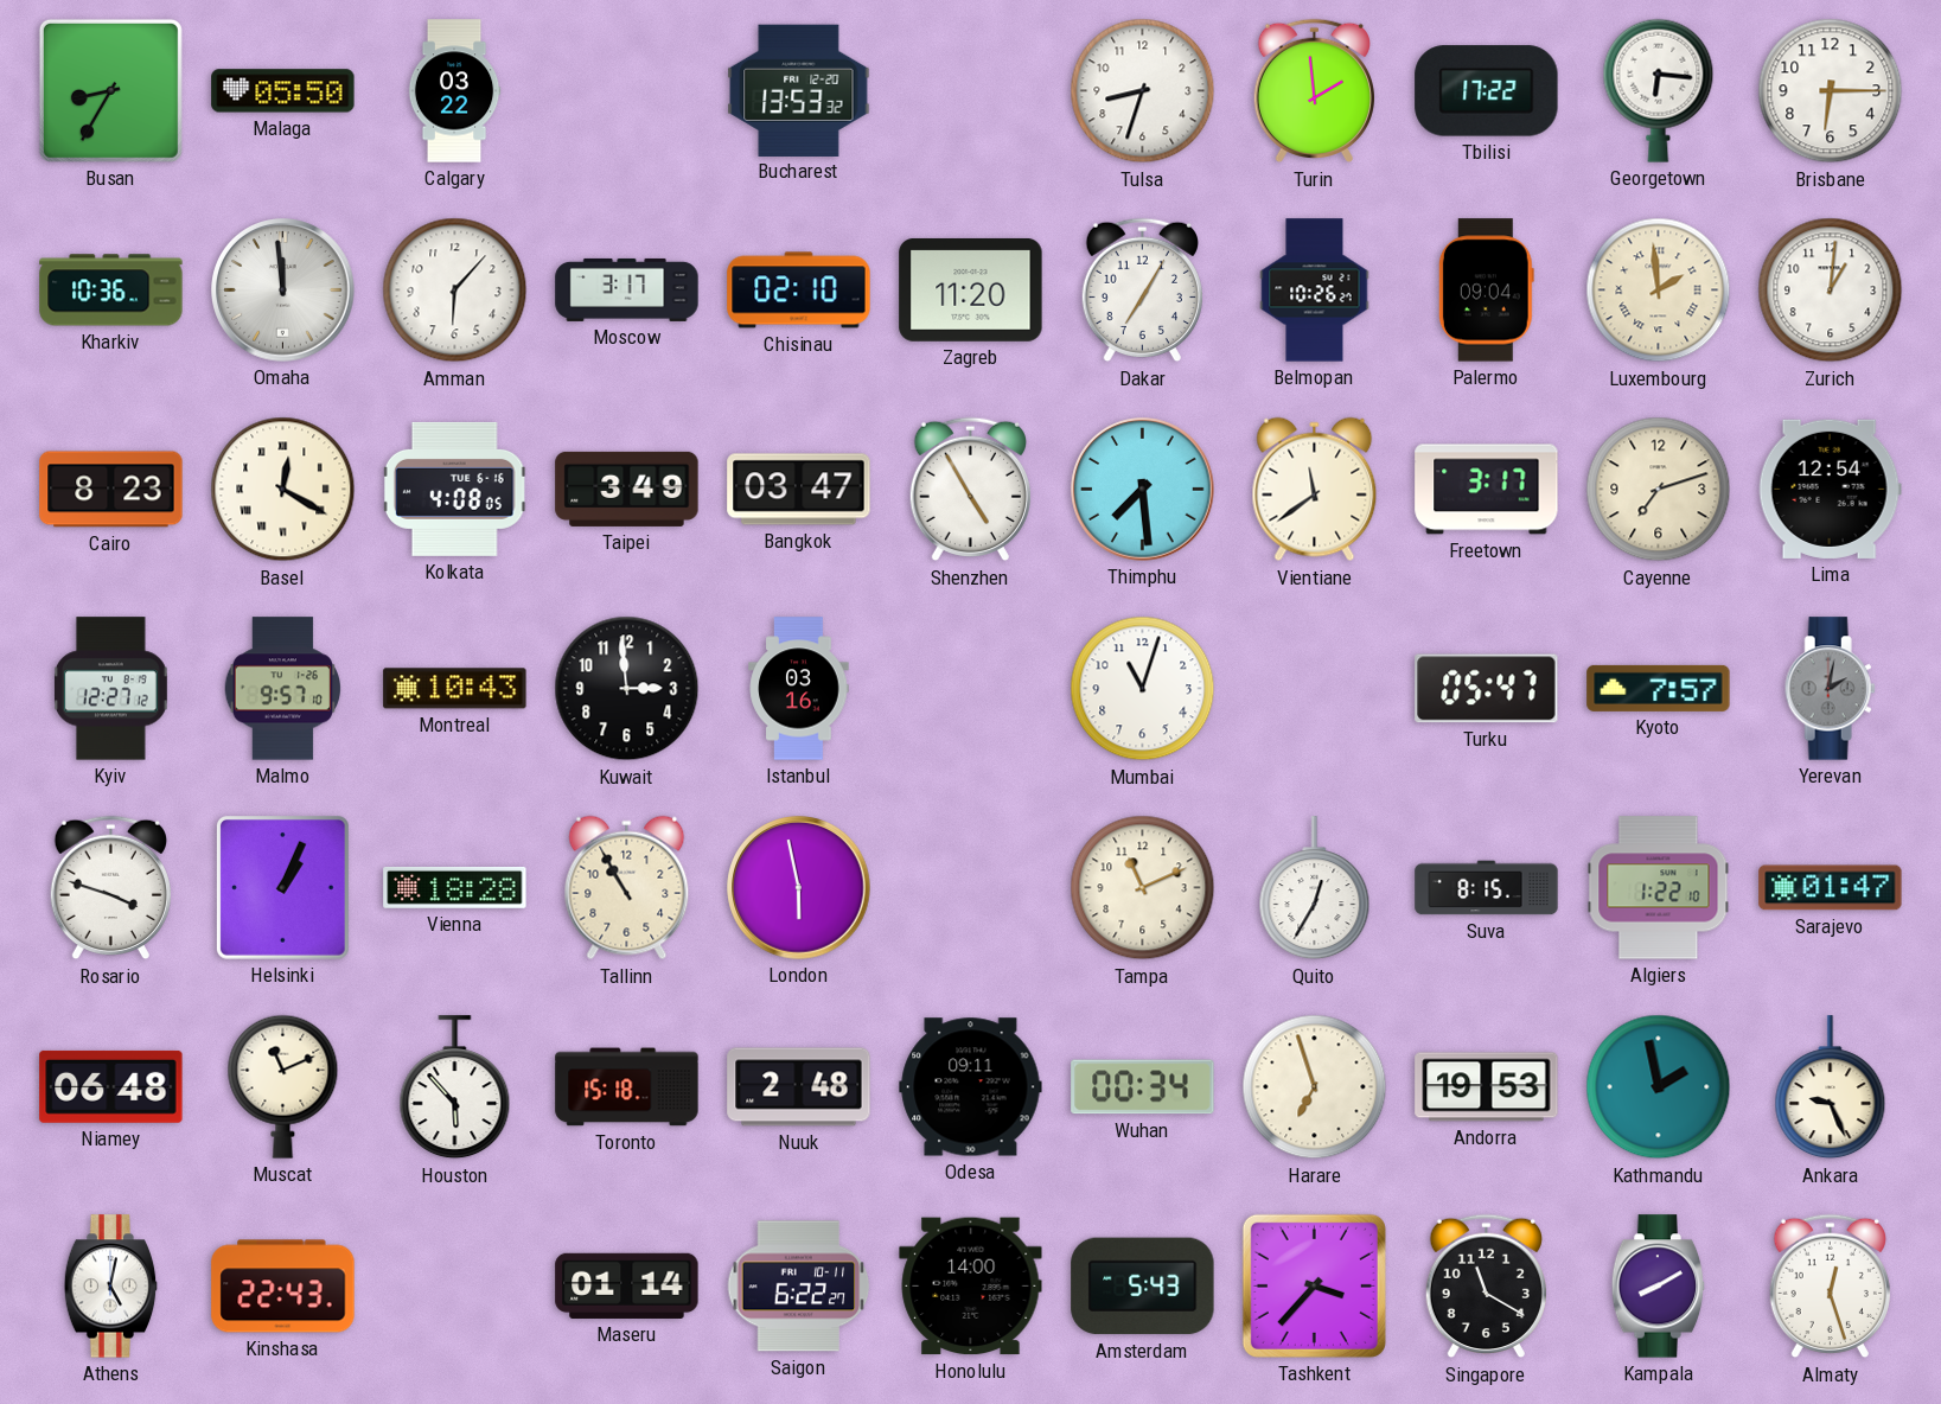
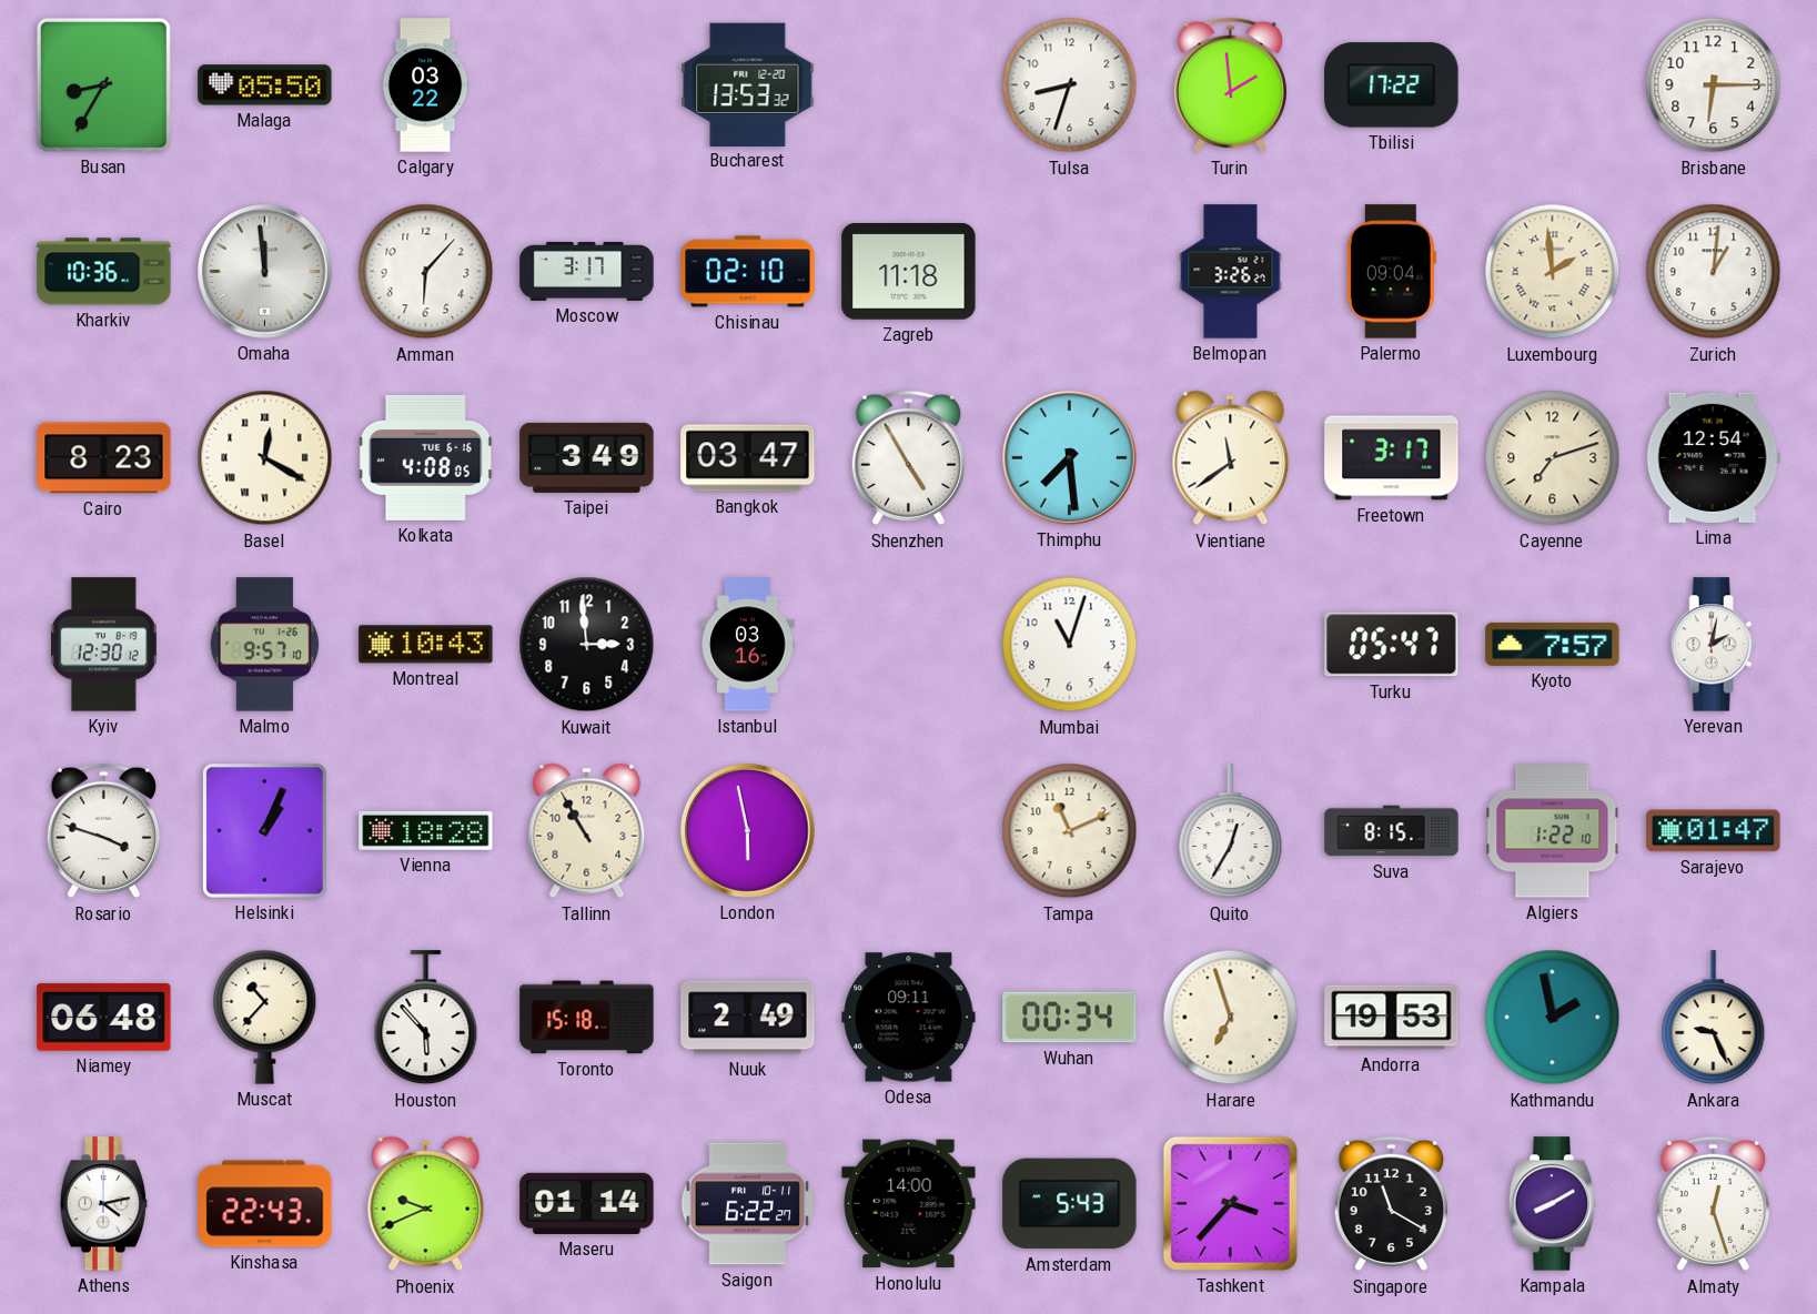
Georgetown: 6:16 -> none
Zagreb: 11:20 -> 11:18
Dakar: 7:05 -> none
Belmopan: 10:26 -> 3:26
Kyiv: 12:27 -> 12:30
Yerevan dial: grey -> white
Muscat: 11:11 -> 10:37
Nuuk: 2:48 -> 2:49
Athens: 5:02 -> 4:13
Phoenix: none -> 9:41
